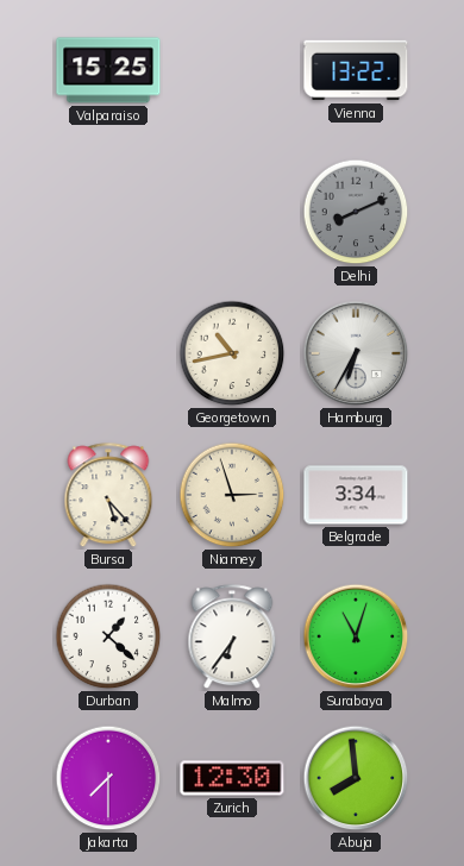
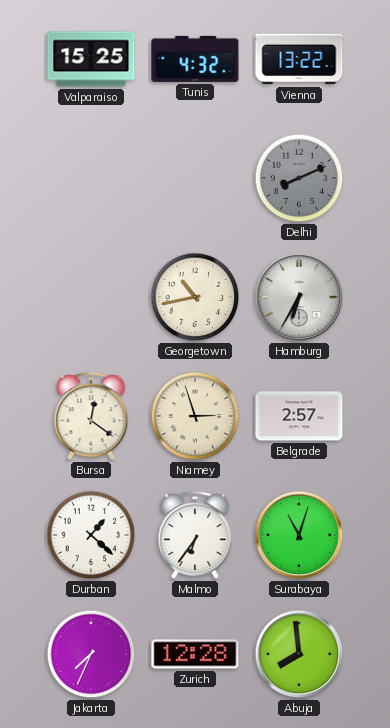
Tunis: none -> 4:32
Bursa: 5:23 -> 12:21
Belgrade: 3:34 -> 2:57
Jakarta: 7:30 -> 7:34
Zurich: 12:30 -> 12:28
